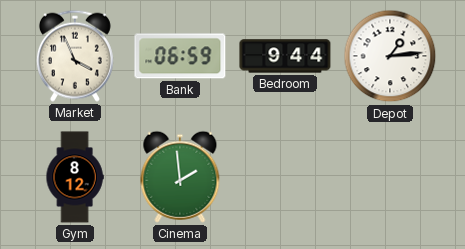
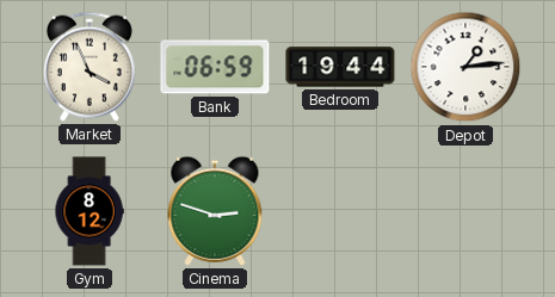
Bedroom: 9:44 -> 19:44
Cinema: 1:59 -> 2:48
